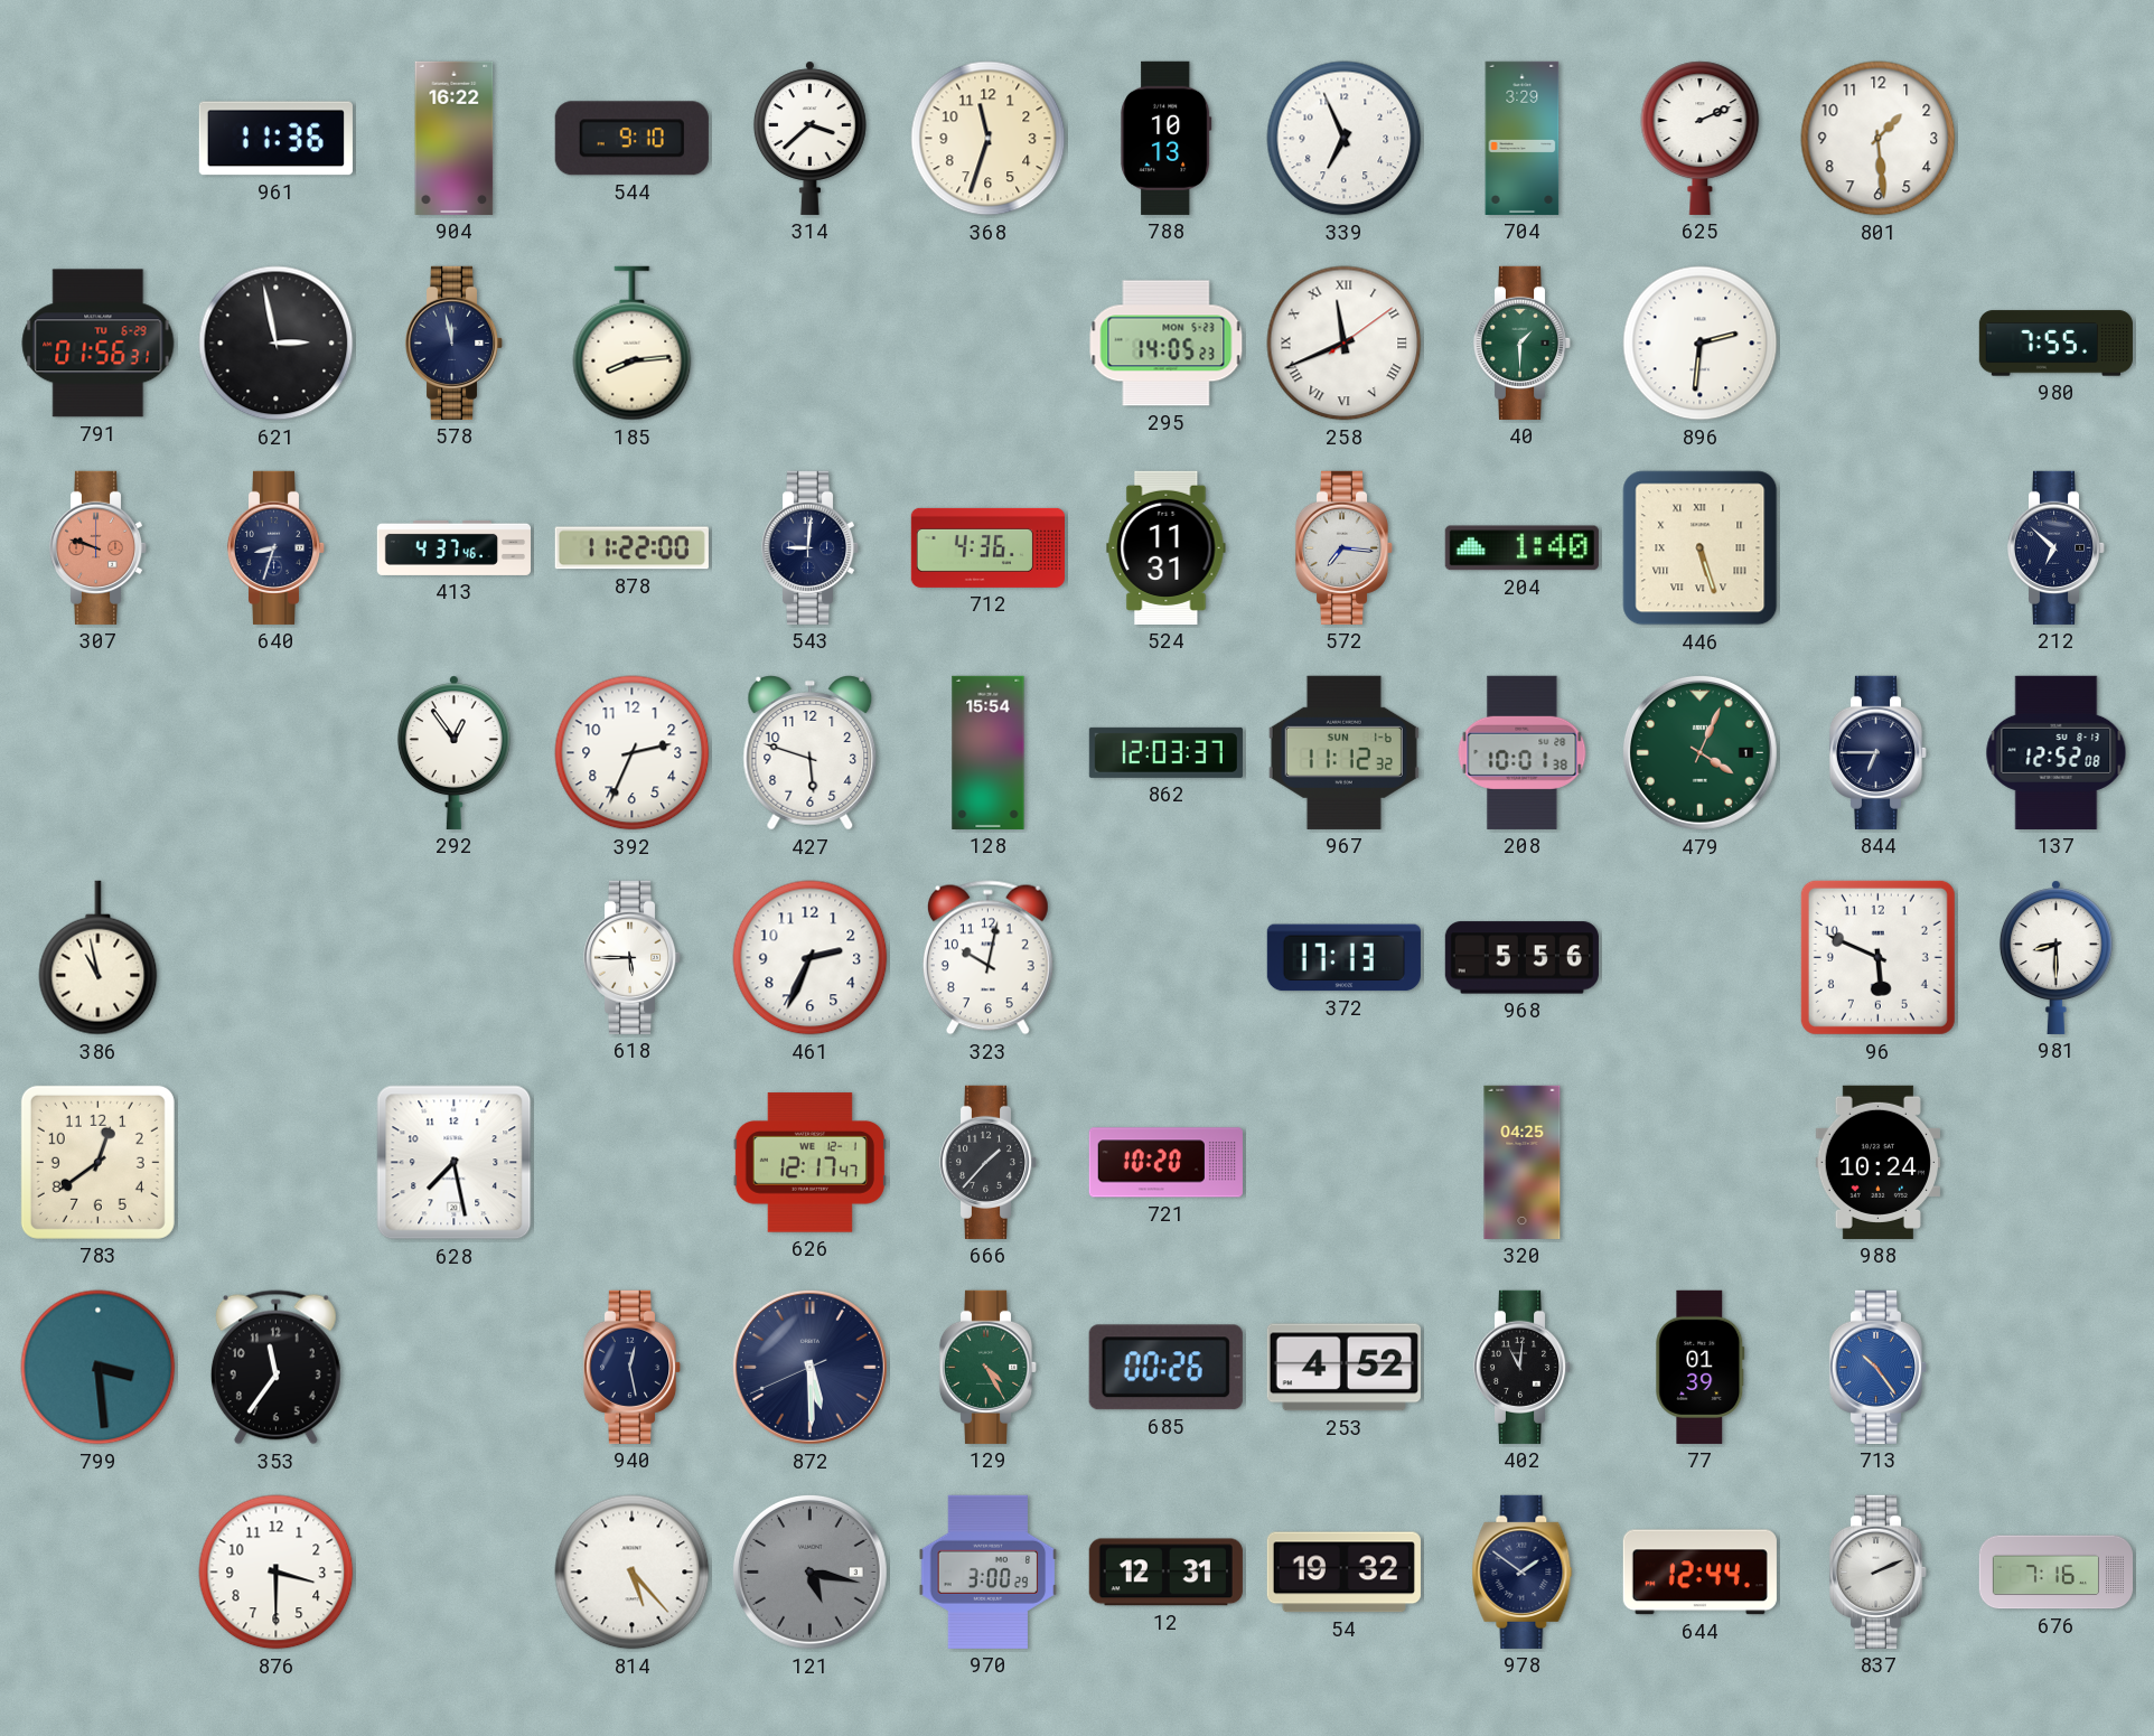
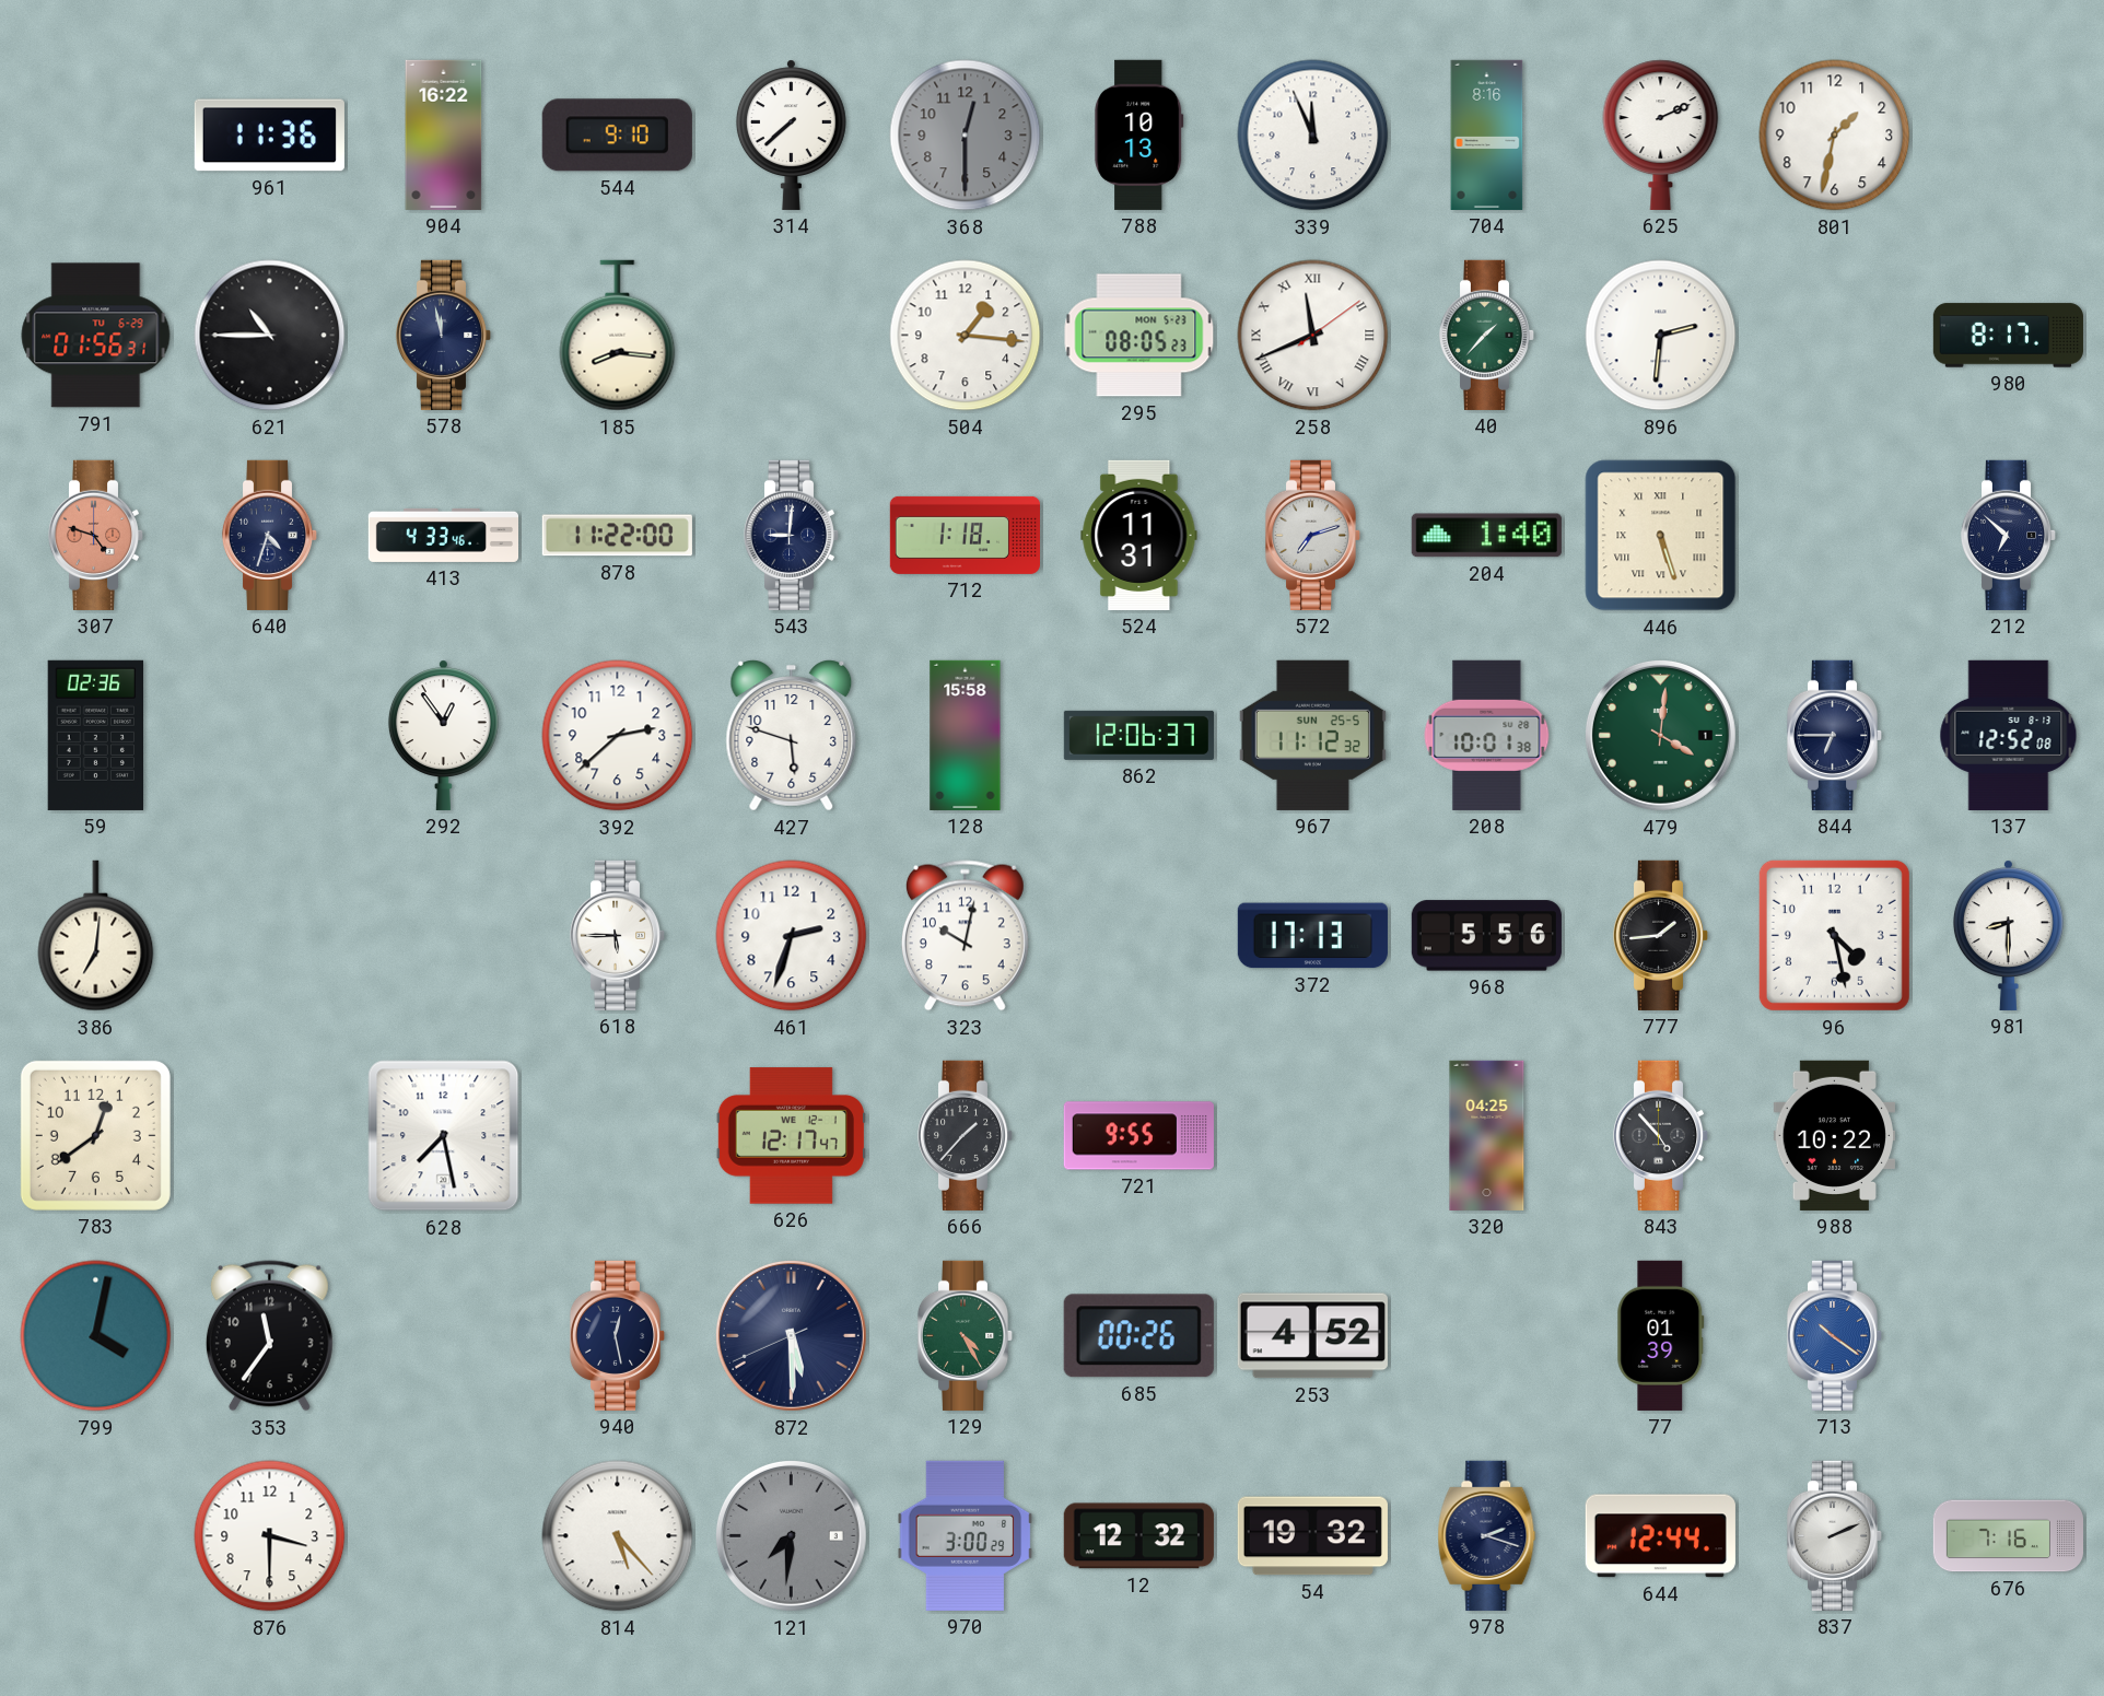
314: 3:38 -> 7:38
368: 11:33 -> 12:30
368 dial: cream -> grey
339: 6:56 -> 11:56
704: 3:29 -> 8:16
801: 1:29 -> 1:32
621: 2:58 -> 10:45
185: 8:14 -> 8:16
504: none -> 1:16
295: 14:05 -> 08:05
40: 1:30 -> 1:37
980: 7:55 -> 8:17
307: 9:48 -> 4:48
640: 8:33 -> 4:33
413: 4:37 -> 4:33
712: 4:36 -> 1:18
572: 7:16 -> 7:12
59: none -> 02:36
392: 2:34 -> 2:38
128: 15:54 -> 15:58
862: 12:03 -> 12:06
967 date: SUN 1-6 -> SUN 25-5
479: 4:04 -> 4:01
386: 10:58 -> 7:01
461: 2:34 -> 2:33
777: none -> 1:44
96: 5:49 -> 4:28
721: 10:20 -> 9:55
843: none -> 4:53
988: 10:24 -> 10:22
799: 3:29 -> 4:02
402: 11:01 -> none
713: 10:24 -> 10:21
121: 5:17 -> 7:31
12: 12:31 -> 12:32
978: 1:51 -> 2:18
